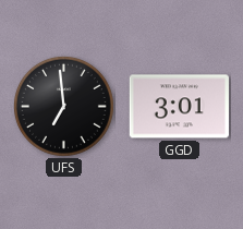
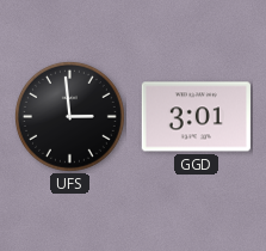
UFS: 6:59 -> 2:59
